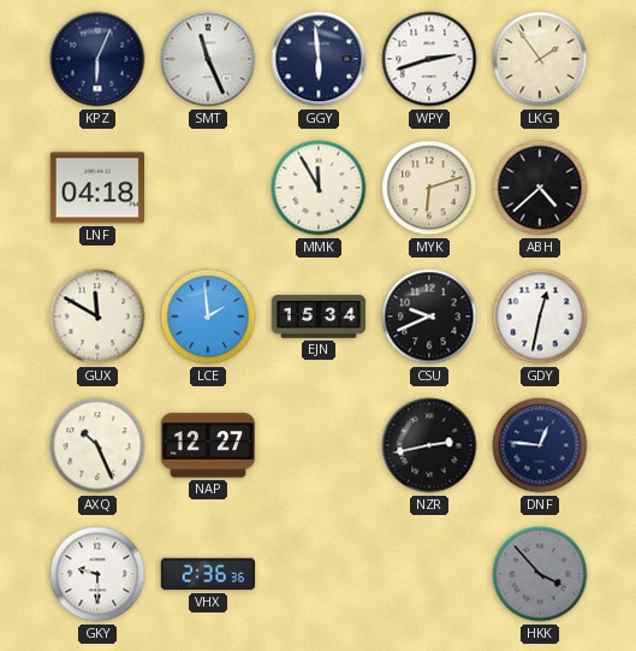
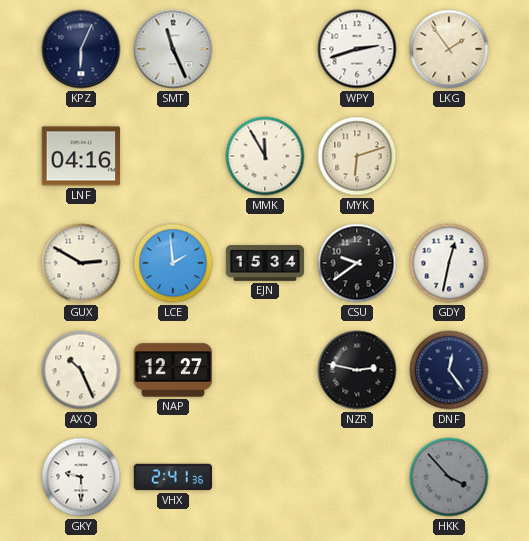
GGY: 5:59 -> none
LNF: 04:18 -> 04:16
ABH: 4:38 -> none
GUX: 11:50 -> 2:50
CSU: 9:41 -> 9:39
NZR: 2:43 -> 2:47
DNF: 12:46 -> 12:24
VHX: 2:36 -> 2:41
